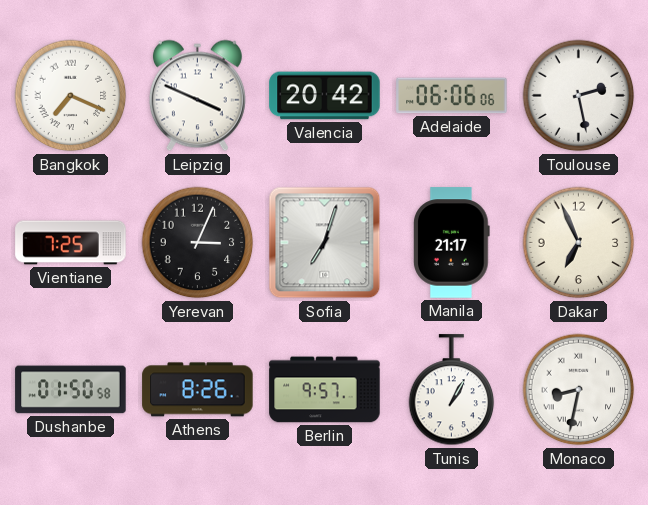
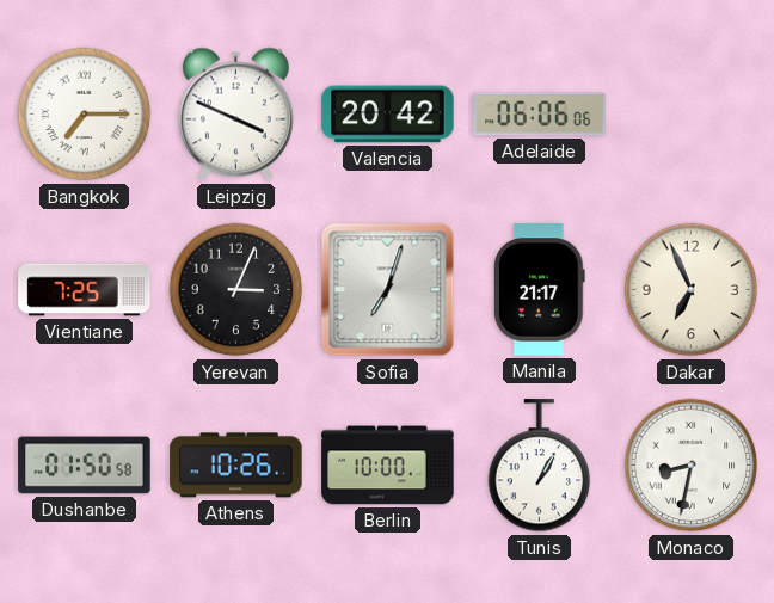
Bangkok: 7:19 -> 7:15
Toulouse: 2:28 -> none
Athens: 8:26 -> 10:26
Berlin: 9:57 -> 10:00
